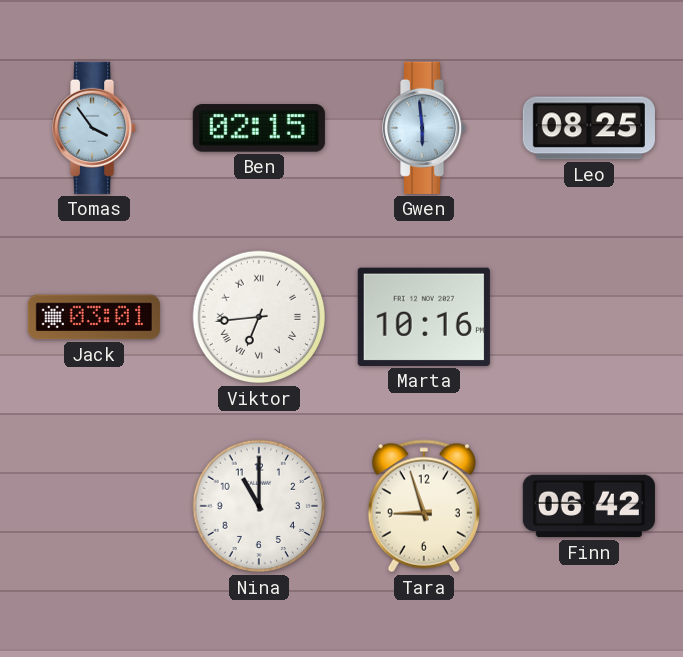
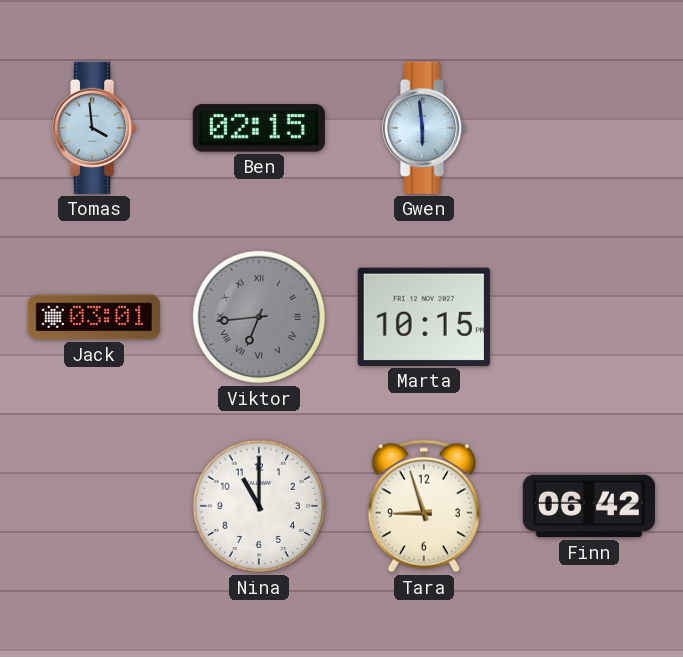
Tomas: 3:54 -> 3:59
Leo: 08:25 -> none
Viktor dial: white -> grey
Marta: 10:16 -> 10:15
